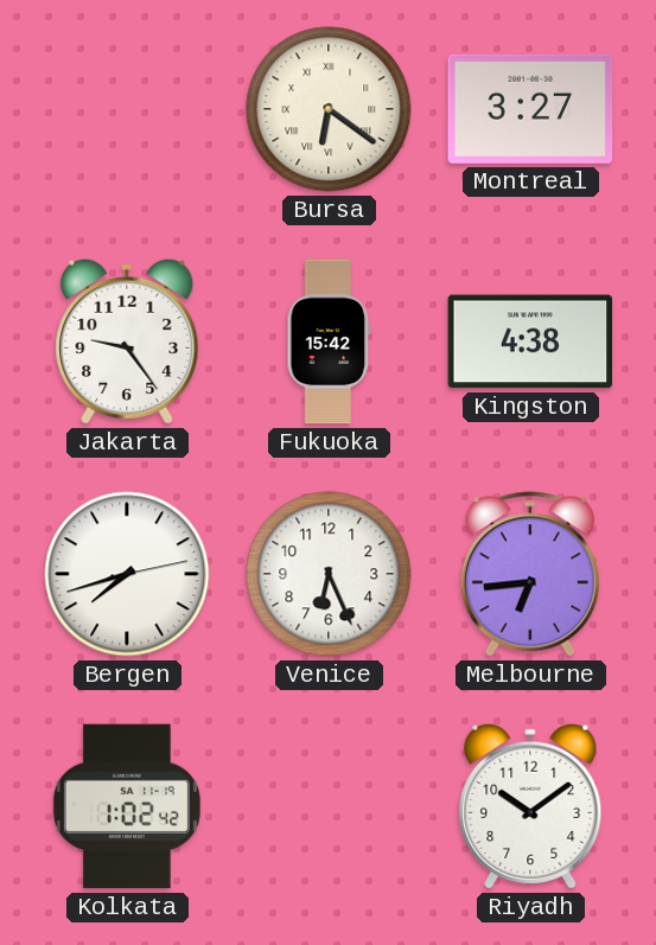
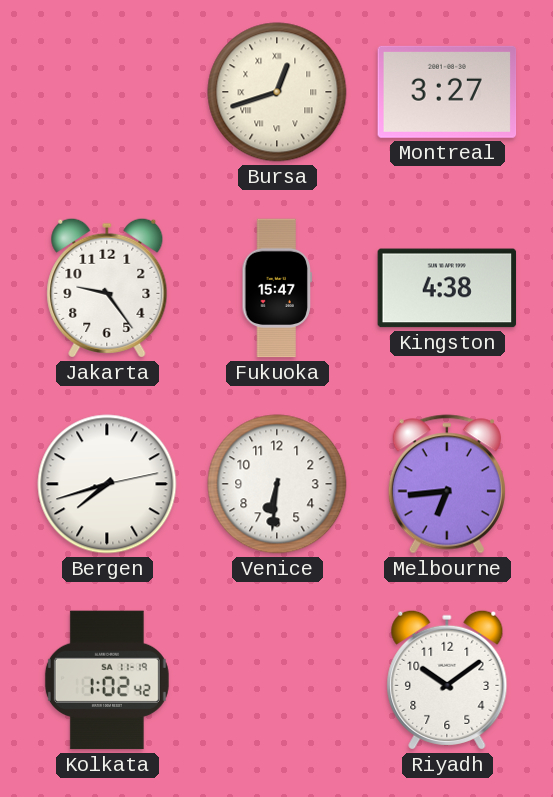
Bursa: 6:21 -> 12:42
Fukuoka: 15:42 -> 15:47
Venice: 6:26 -> 6:31
